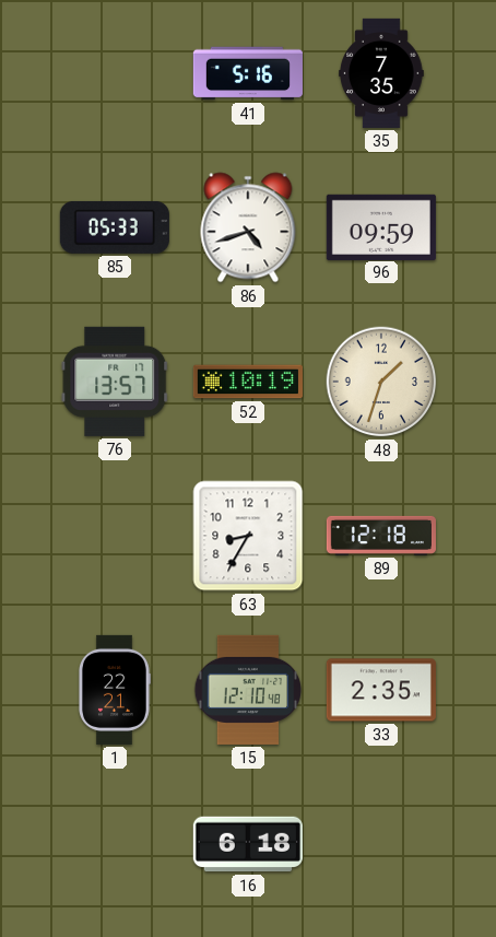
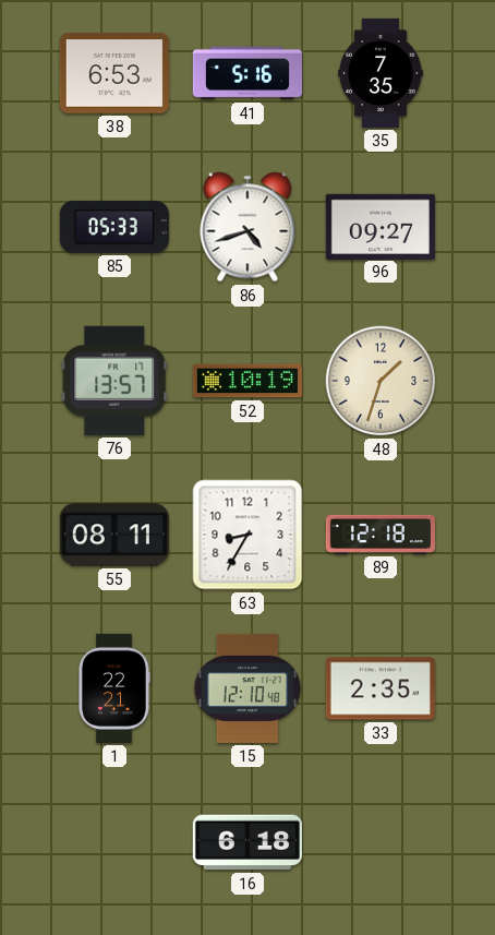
38: none -> 6:53
96: 09:59 -> 09:27
55: none -> 08:11
